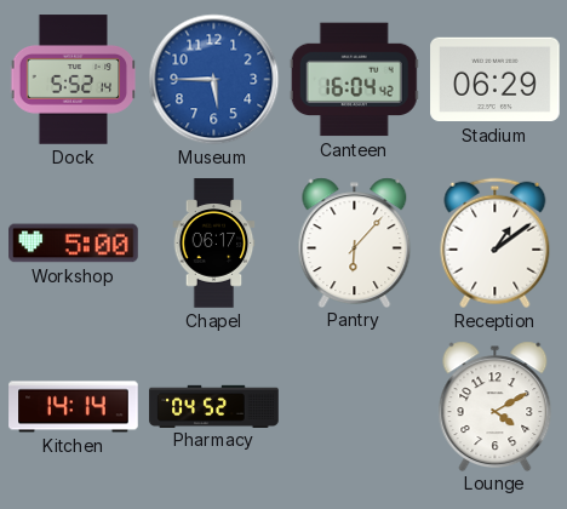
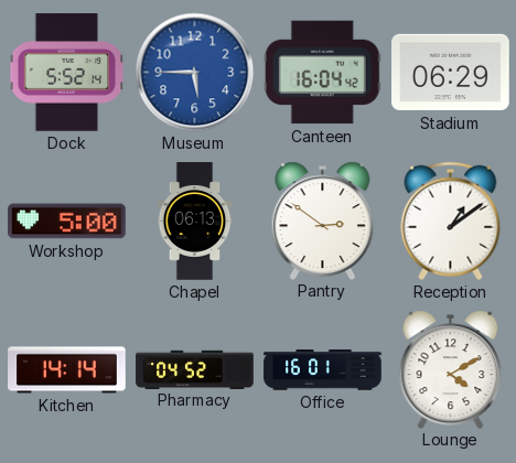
Chapel: 06:17 -> 06:13
Pantry: 6:07 -> 2:51
Office: none -> 16:01
